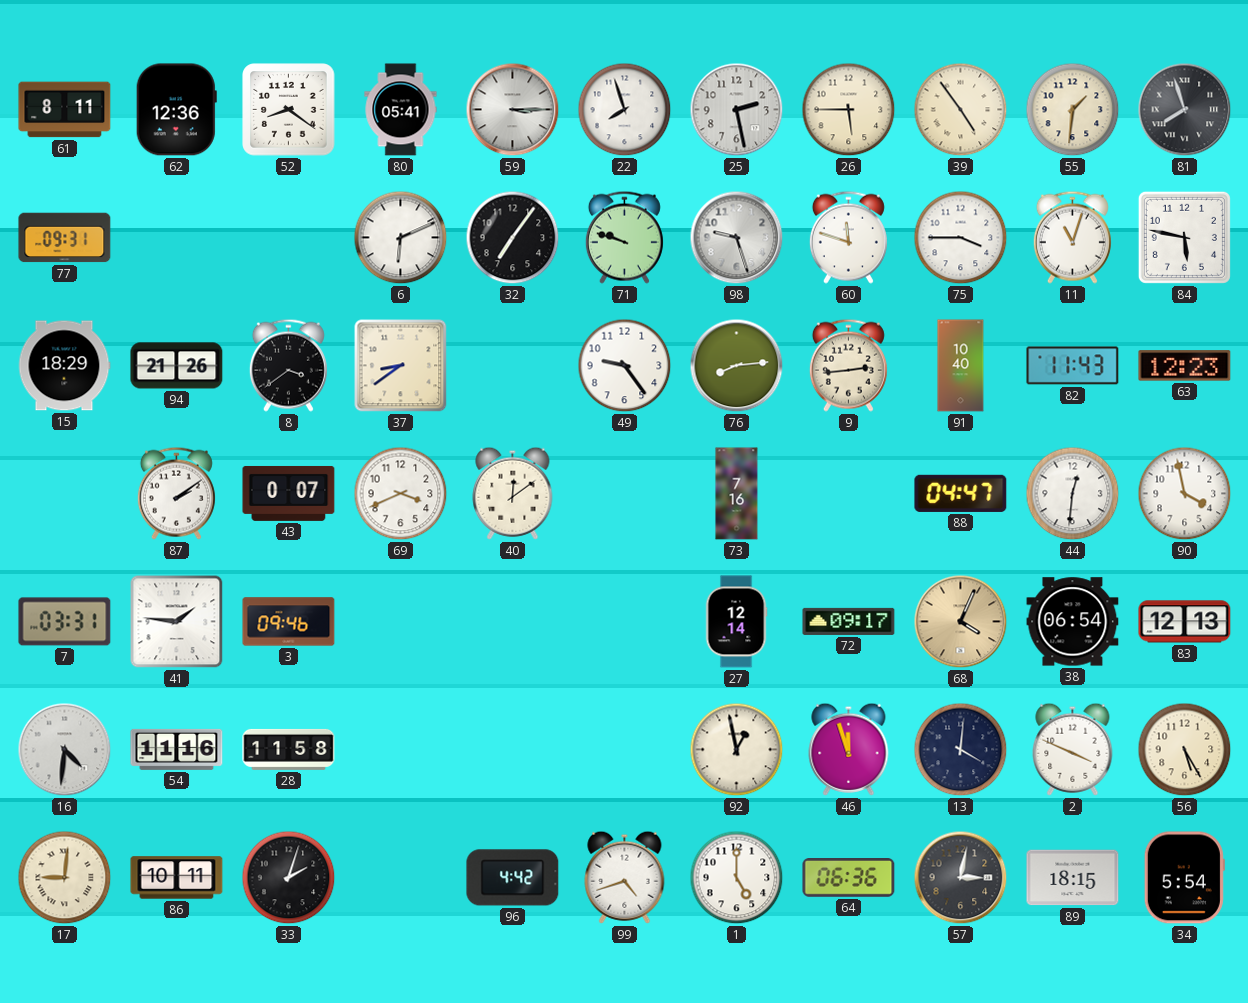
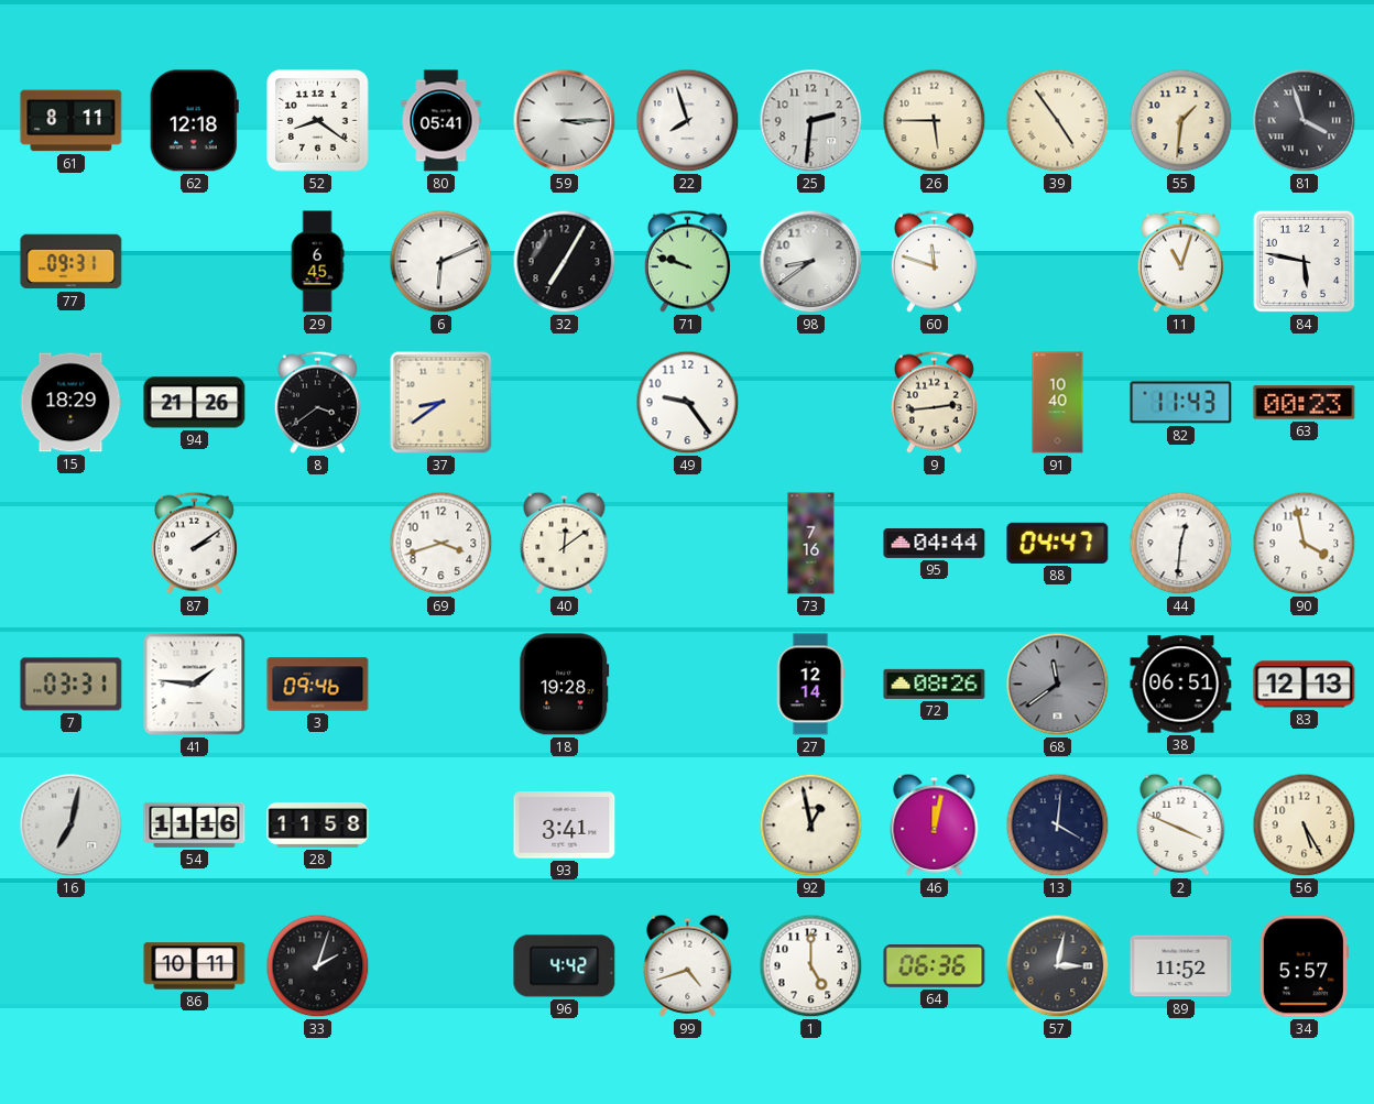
62: 12:36 -> 12:18
25: 2:28 -> 2:31
81: 7:57 -> 3:57
29: none -> 6:45
32: 7:06 -> 7:05
98: 9:27 -> 8:39
75: 3:45 -> none
76: 8:14 -> none
63: 12:23 -> 00:23
43: 0:07 -> none
69: 3:41 -> 3:42
95: none -> 04:44
18: none -> 19:28
72: 09:17 -> 08:26
68: 4:04 -> 11:39
68 dial: champagne -> grey
38: 06:54 -> 06:51
16: 4:31 -> 7:02
93: none -> 3:41
46: 11:57 -> 12:02
17: 9:01 -> none
89: 18:15 -> 11:52
34: 5:54 -> 5:57
